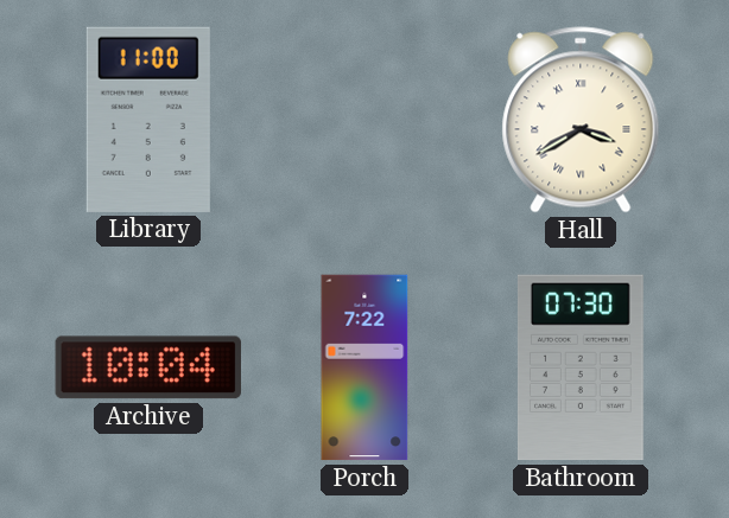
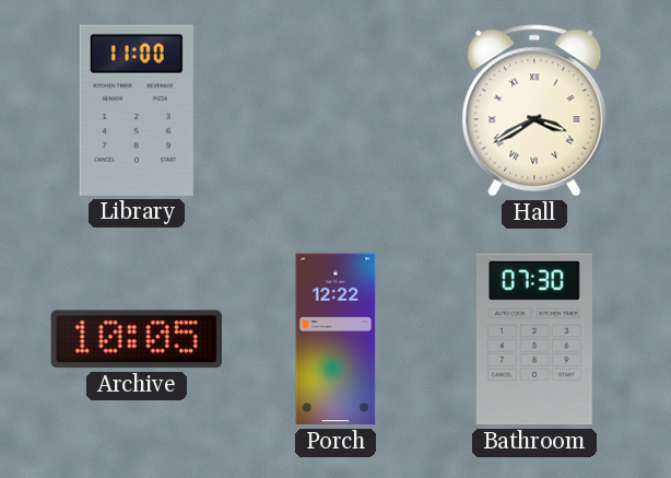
Archive: 10:04 -> 10:05
Porch: 7:22 -> 12:22
